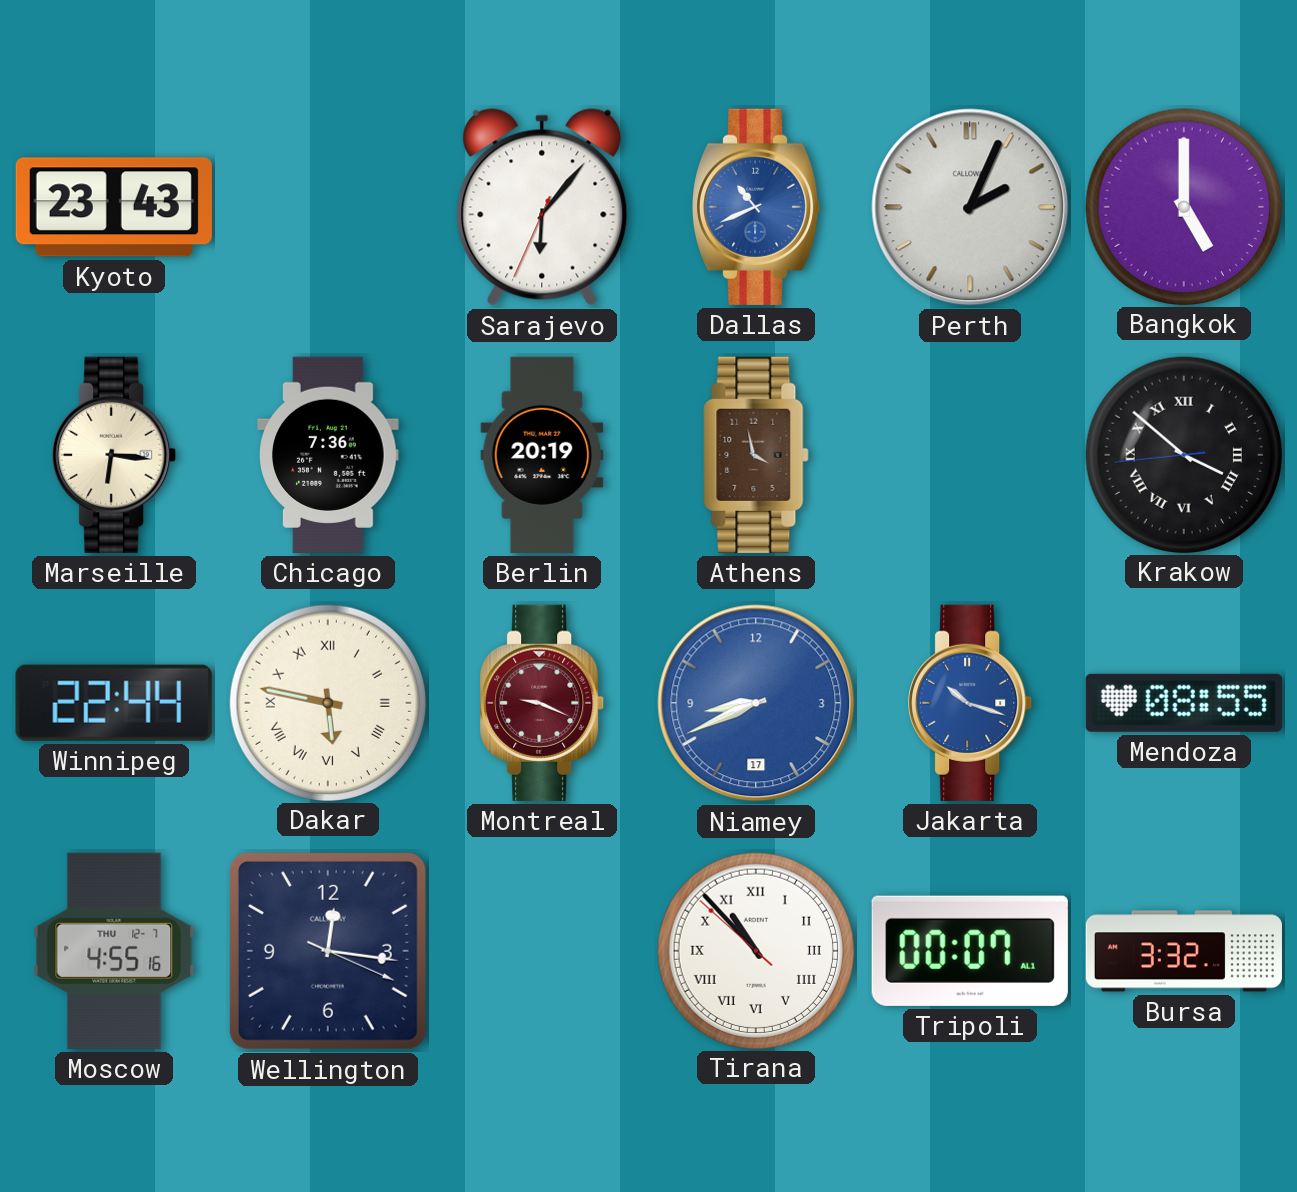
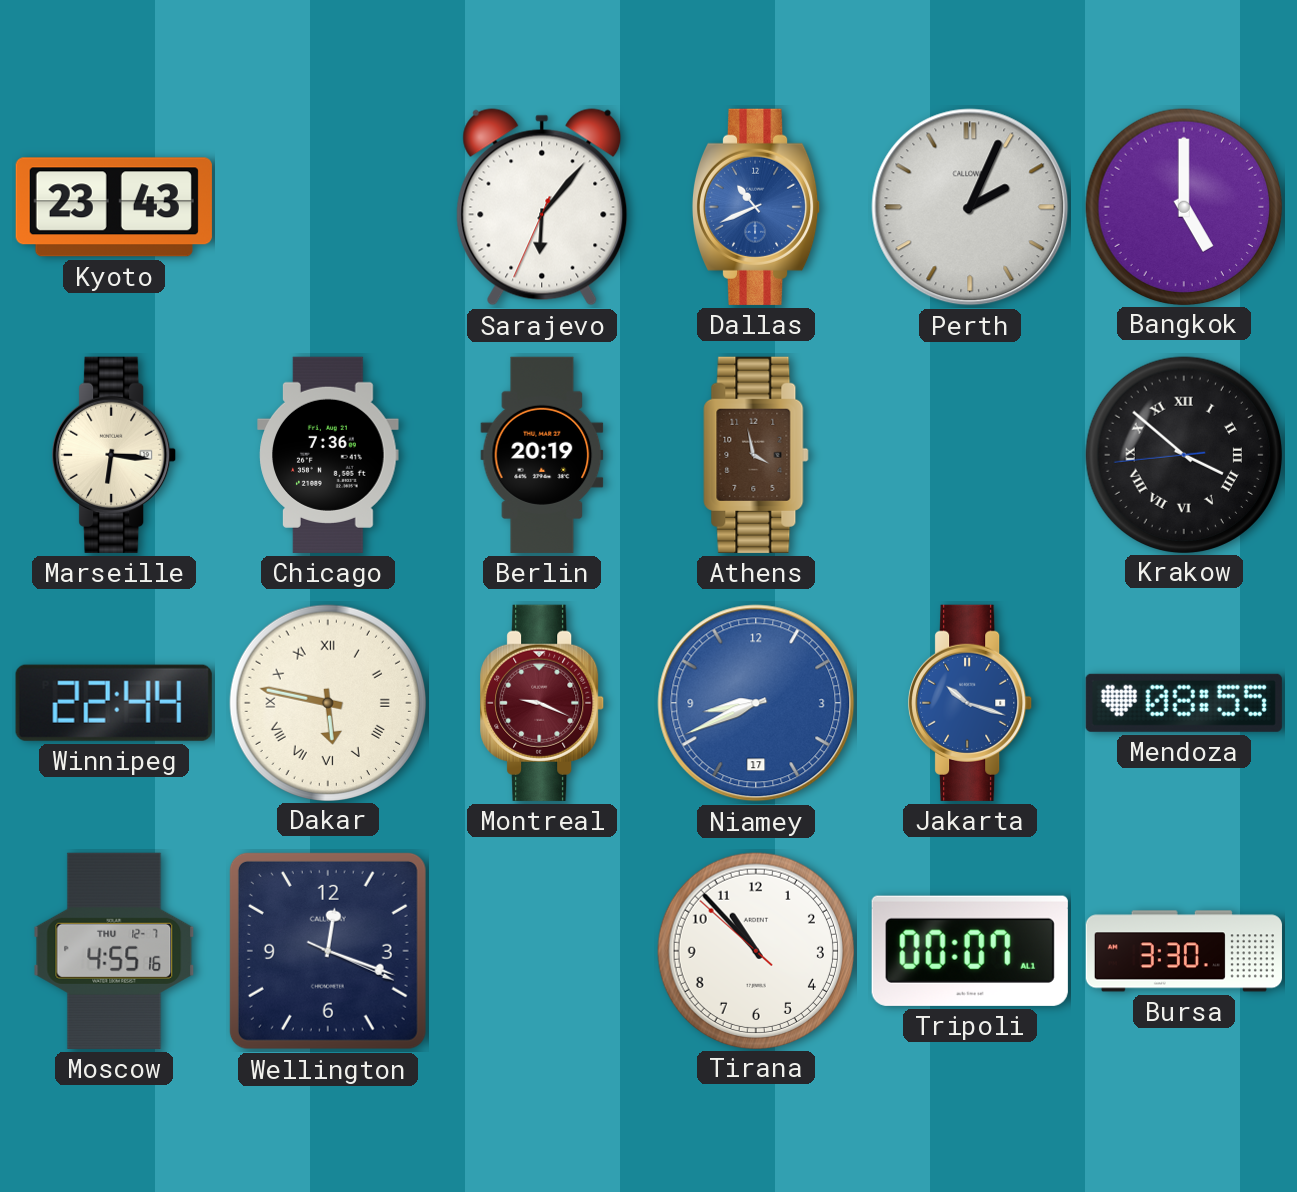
Wellington: 12:16 -> 12:18
Tirana numerals: Roman -> Arabic
Bursa: 3:32 -> 3:30
